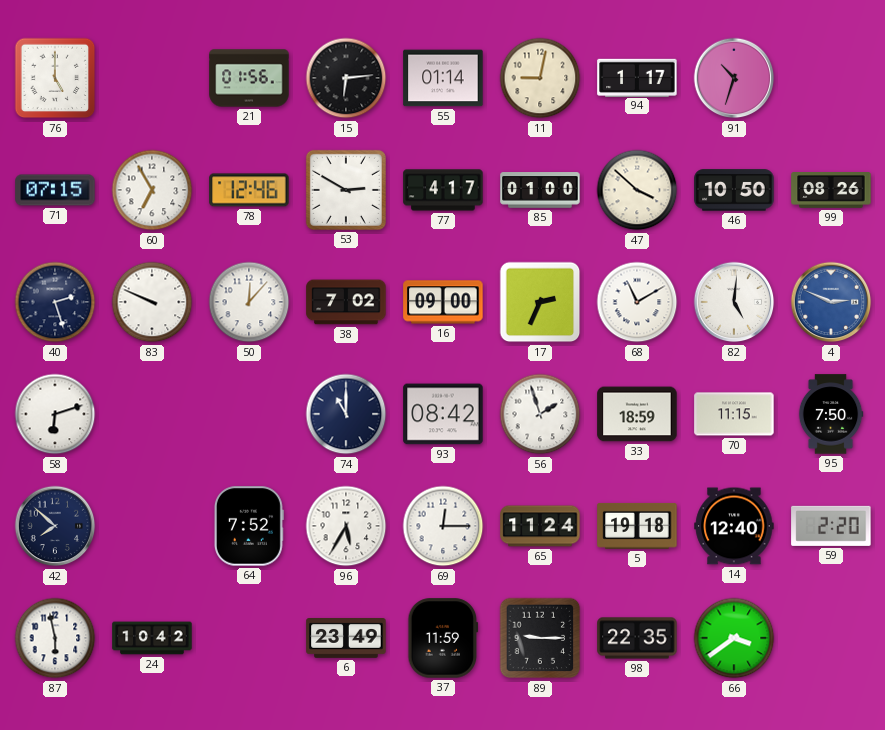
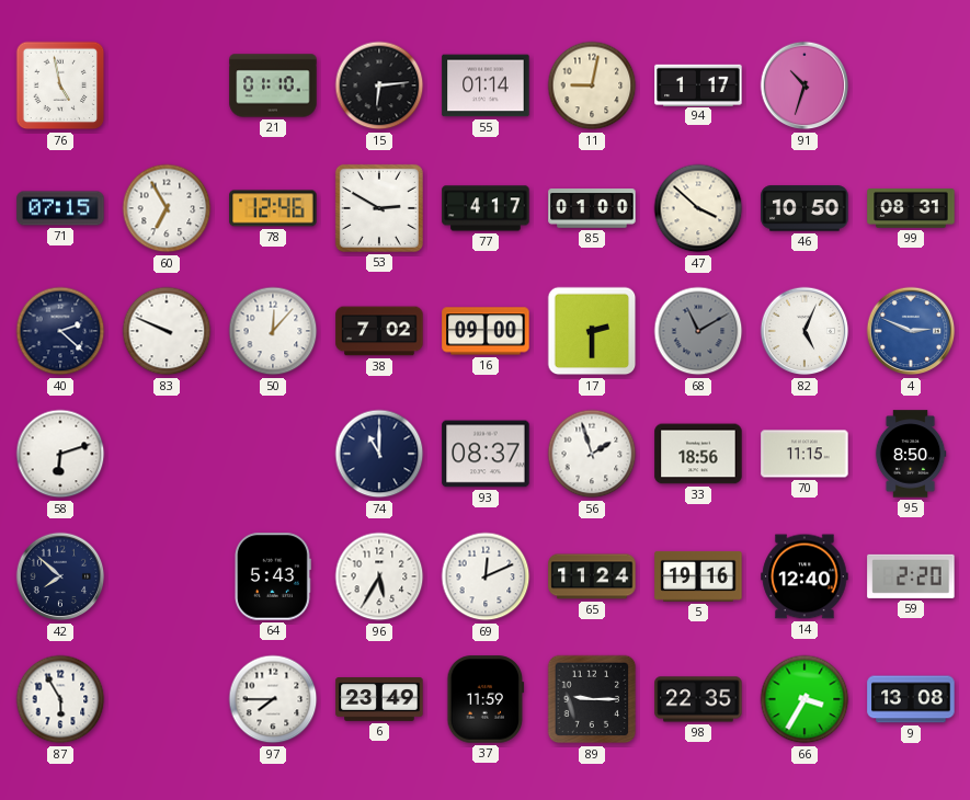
76: 5:00 -> 4:58
21: 01:56 -> 01:10
99: 08:26 -> 08:31
40: 2:27 -> 2:22
17: 2:34 -> 2:30
68 dial: white -> grey
82: 5:01 -> 5:04
93: 08:42 -> 08:37
33: 18:59 -> 18:56
95: 7:50 -> 8:50
64: 7:52 -> 5:43
69: 12:15 -> 12:11
5: 19:18 -> 19:16
87: 5:58 -> 5:55
24: 10:42 -> none
97: none -> 7:45
66: 3:39 -> 3:35
9: none -> 13:08
